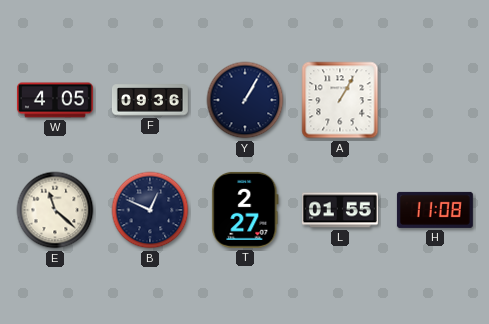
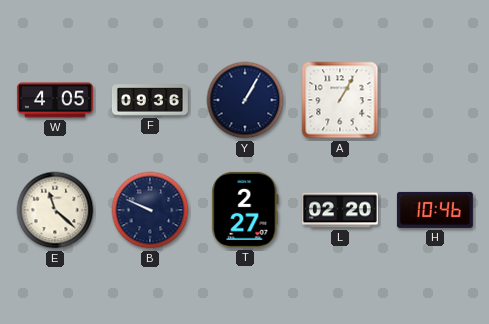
B: 12:49 -> 9:49
L: 01:55 -> 02:20
H: 11:08 -> 10:46
